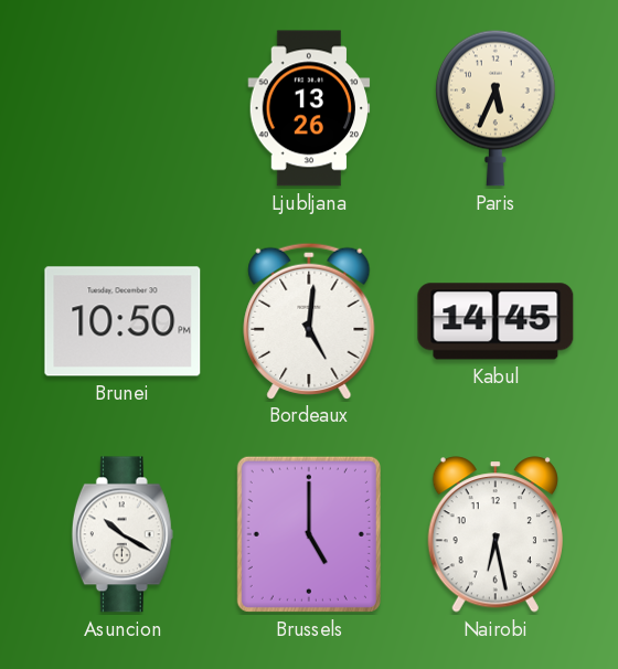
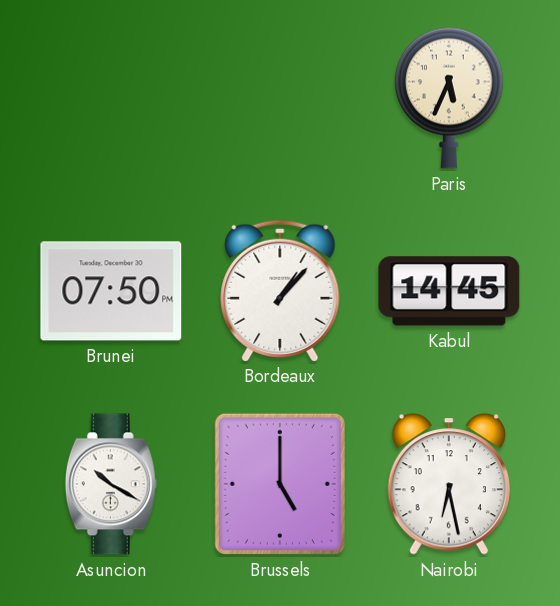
Ljubljana: 13:26 -> none
Brunei: 10:50 -> 07:50
Bordeaux: 5:01 -> 1:07
